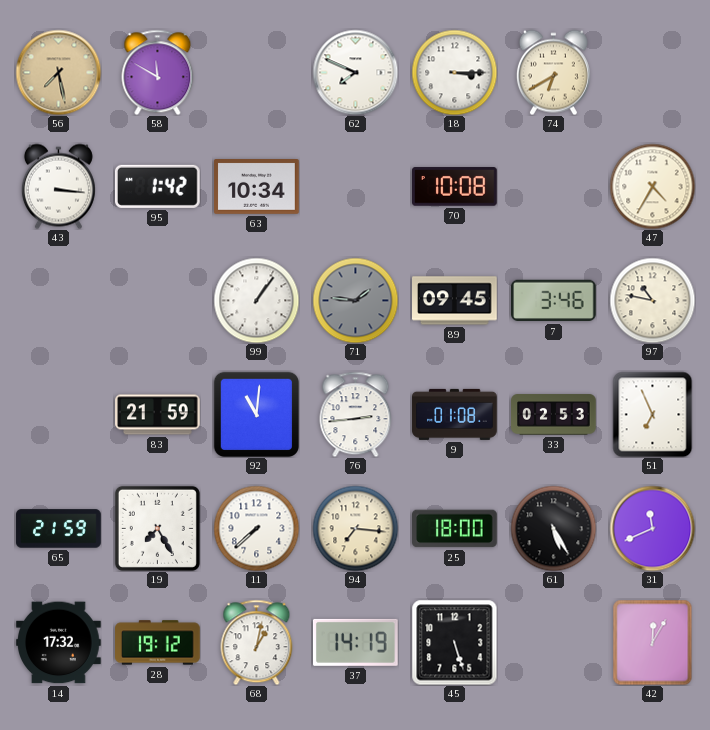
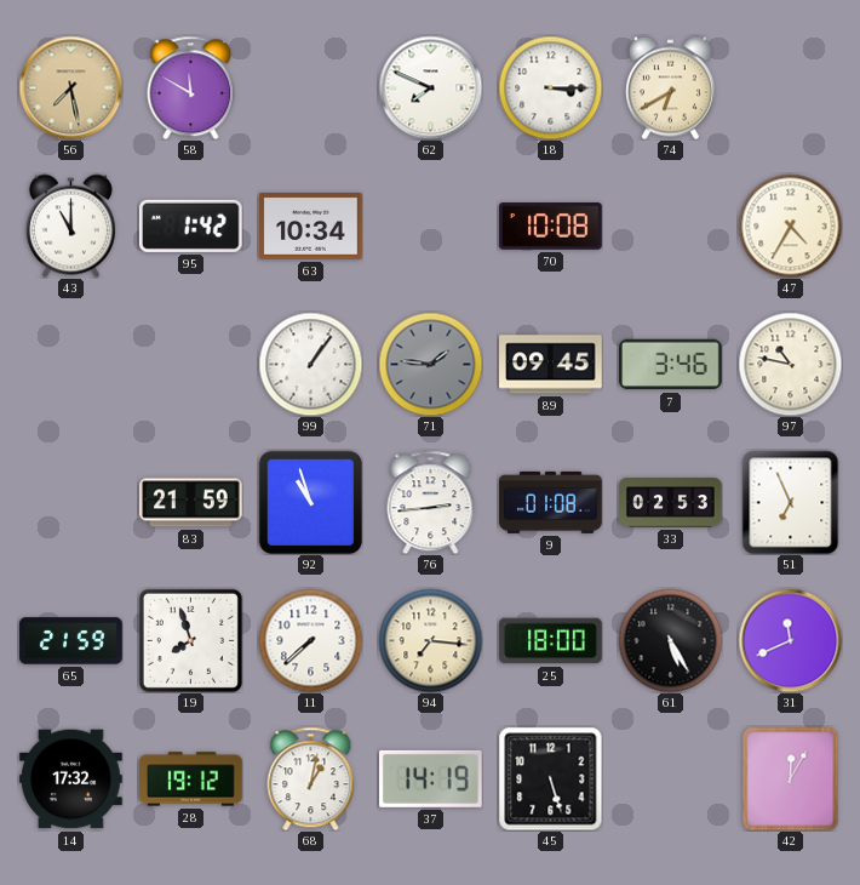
43: 3:16 -> 11:00
92: 11:01 -> 10:57
19: 7:25 -> 7:57
